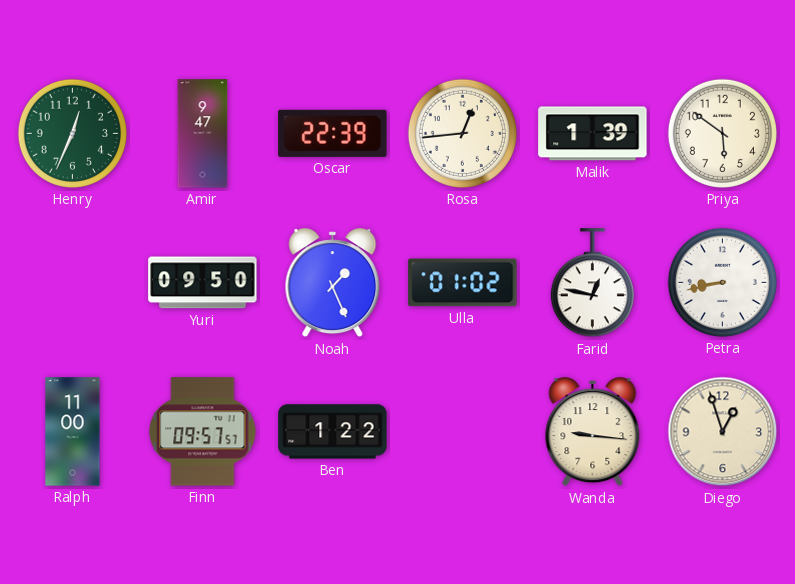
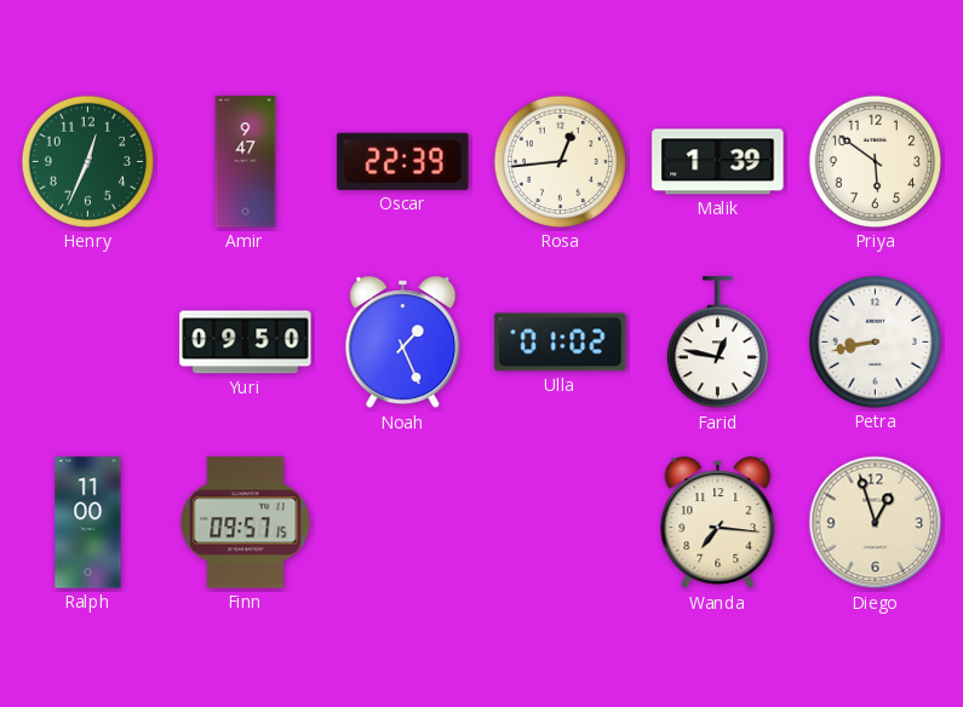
Finn: 09:57:57 -> 09:57:15
Ben: 1:22 -> none
Wanda: 9:16 -> 7:16
